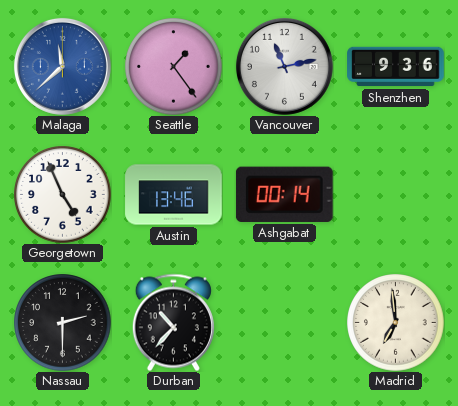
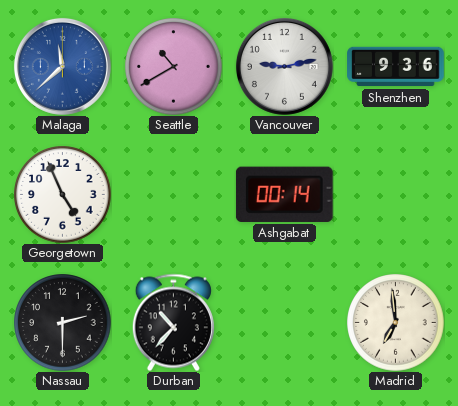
Seattle: 1:24 -> 10:40
Vancouver: 11:13 -> 9:13
Austin: 13:46 -> none
